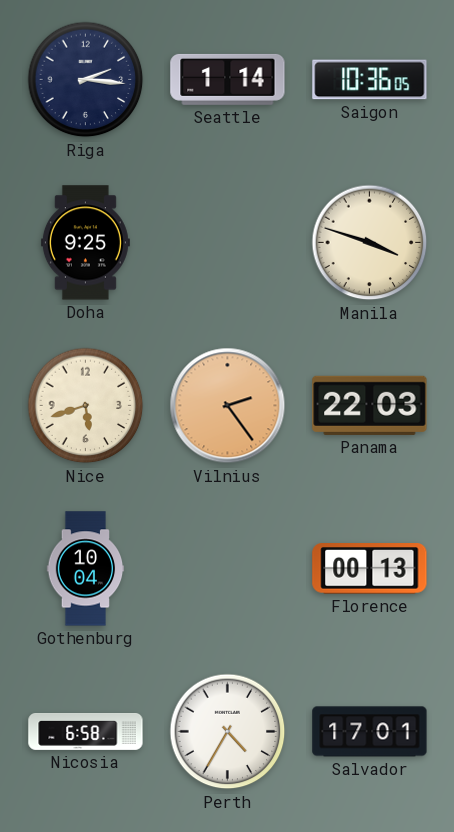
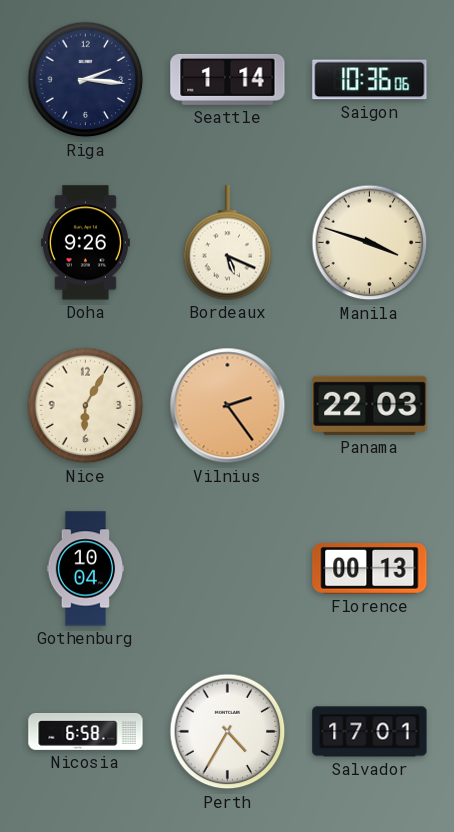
Saigon: 10:36:05 -> 10:36:06
Doha: 9:25 -> 9:26
Bordeaux: none -> 5:19
Nice: 5:42 -> 6:05
